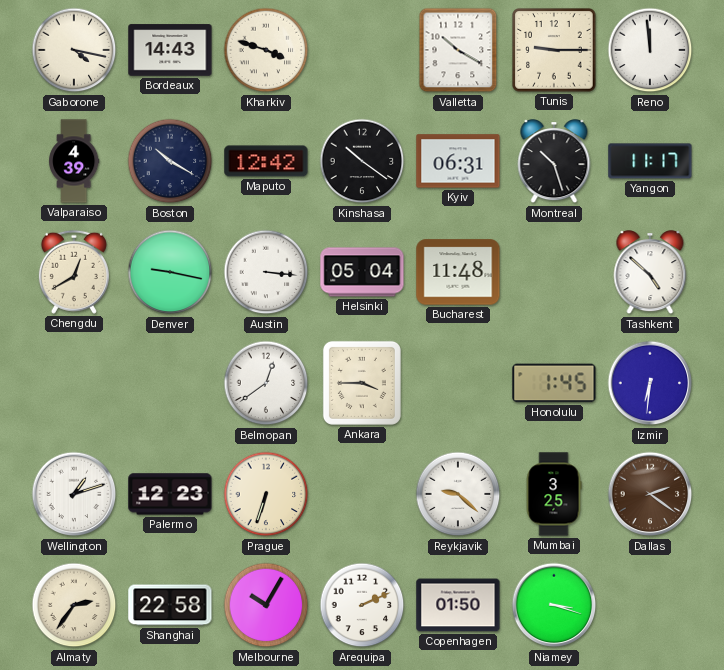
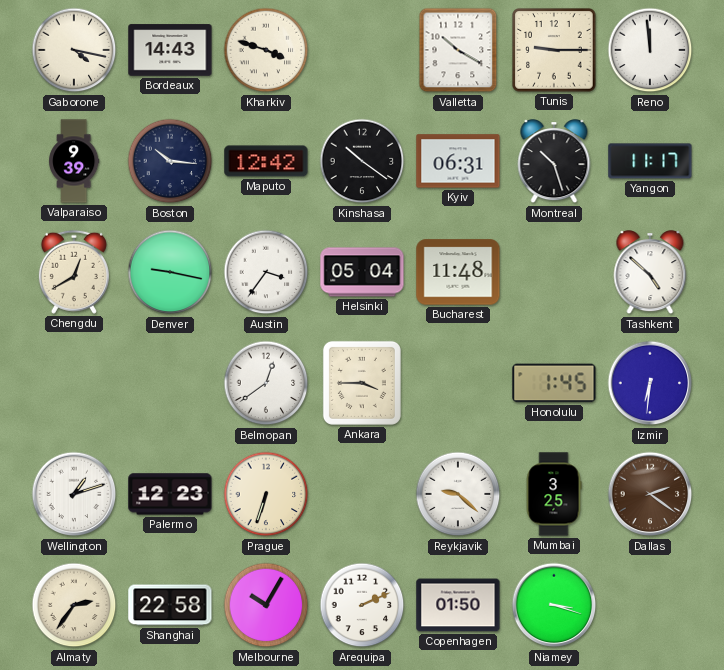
Valparaiso: 4:39 -> 9:39
Boston: 10:20 -> 10:16
Austin: 3:16 -> 3:36
